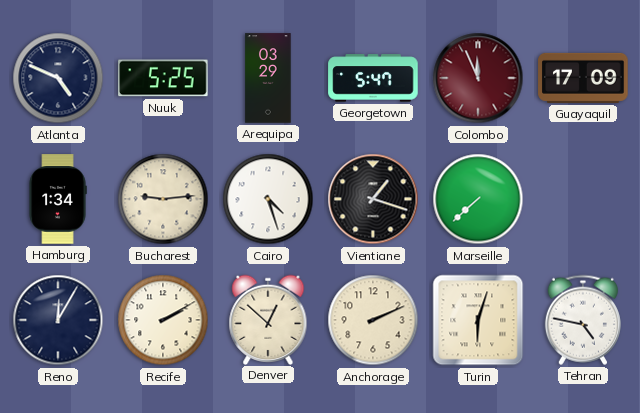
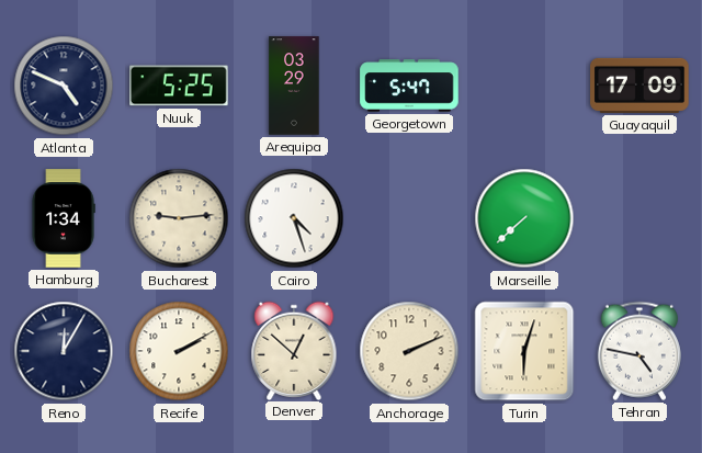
Colombo: 11:56 -> none
Vientiane: 1:18 -> none
